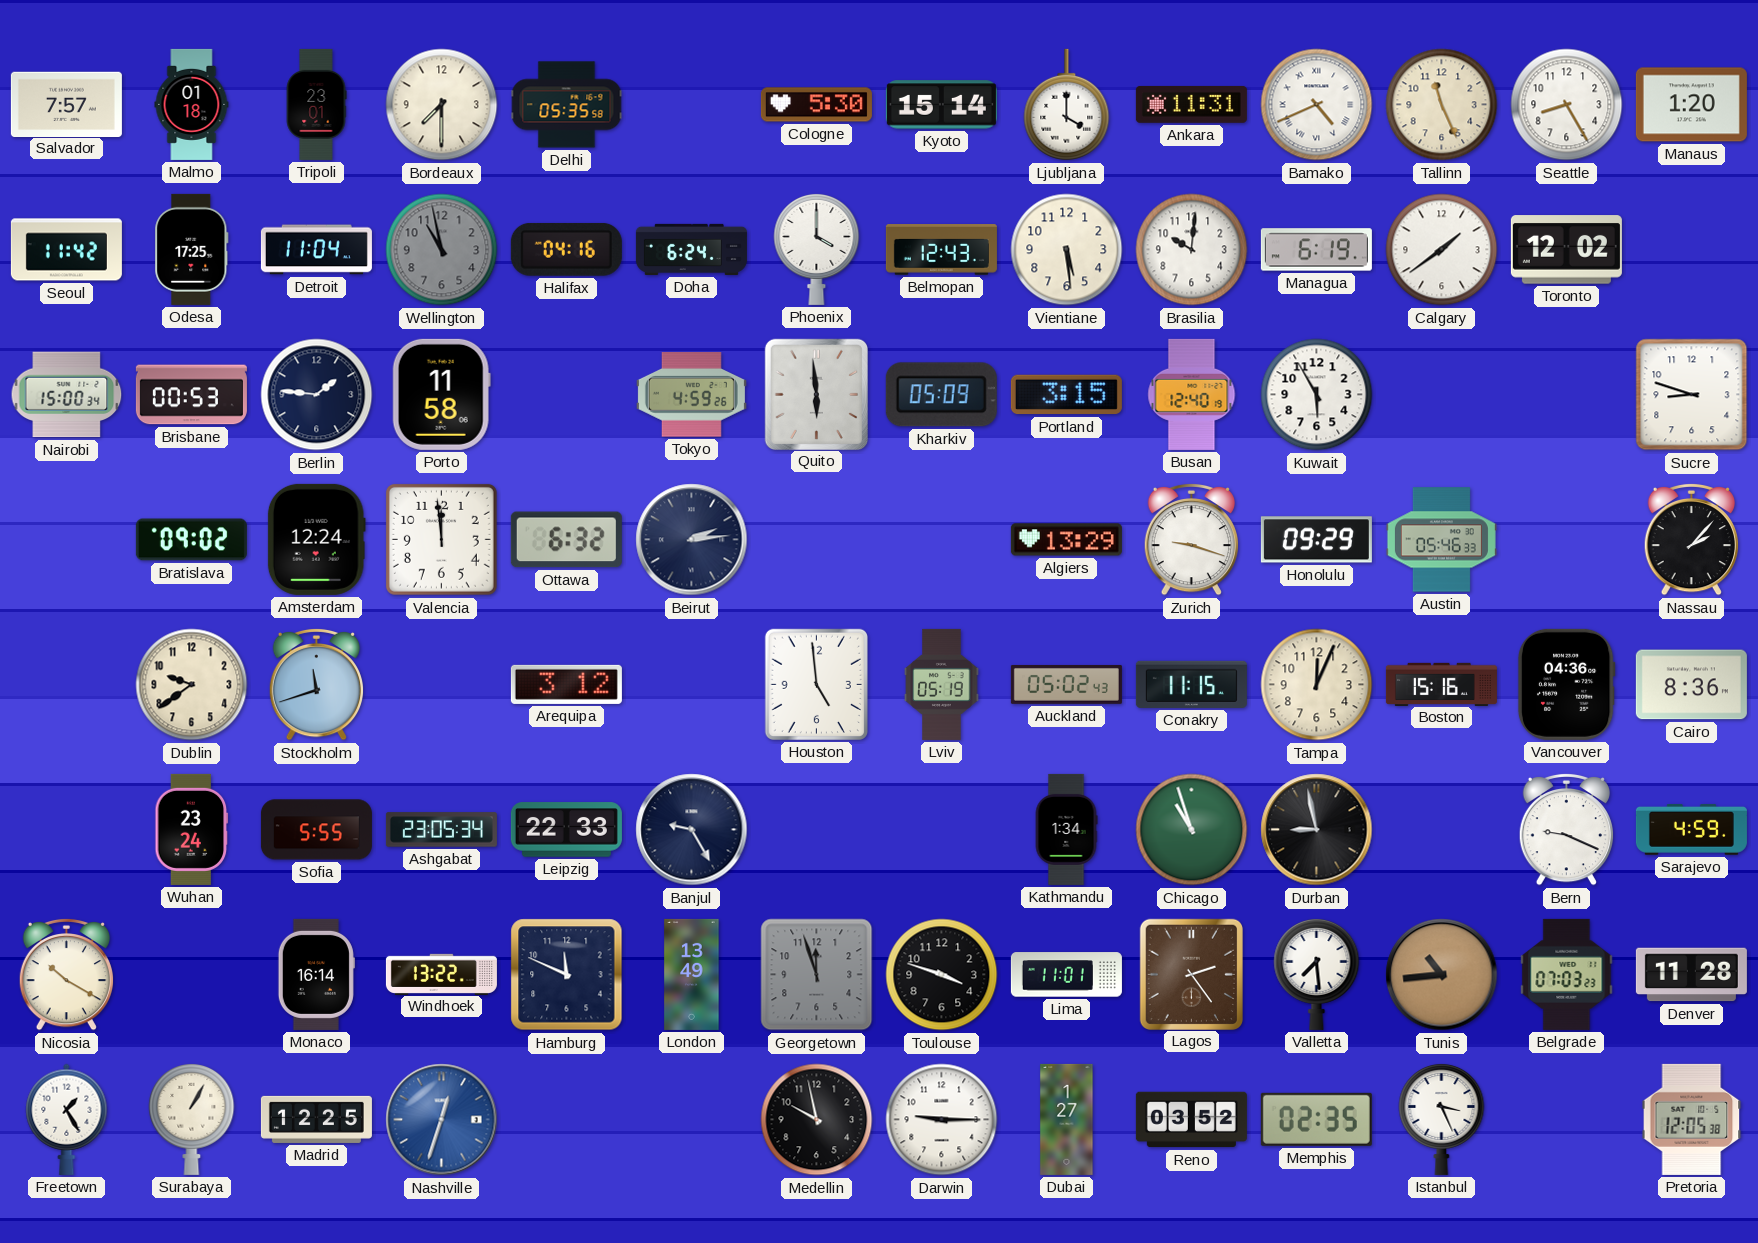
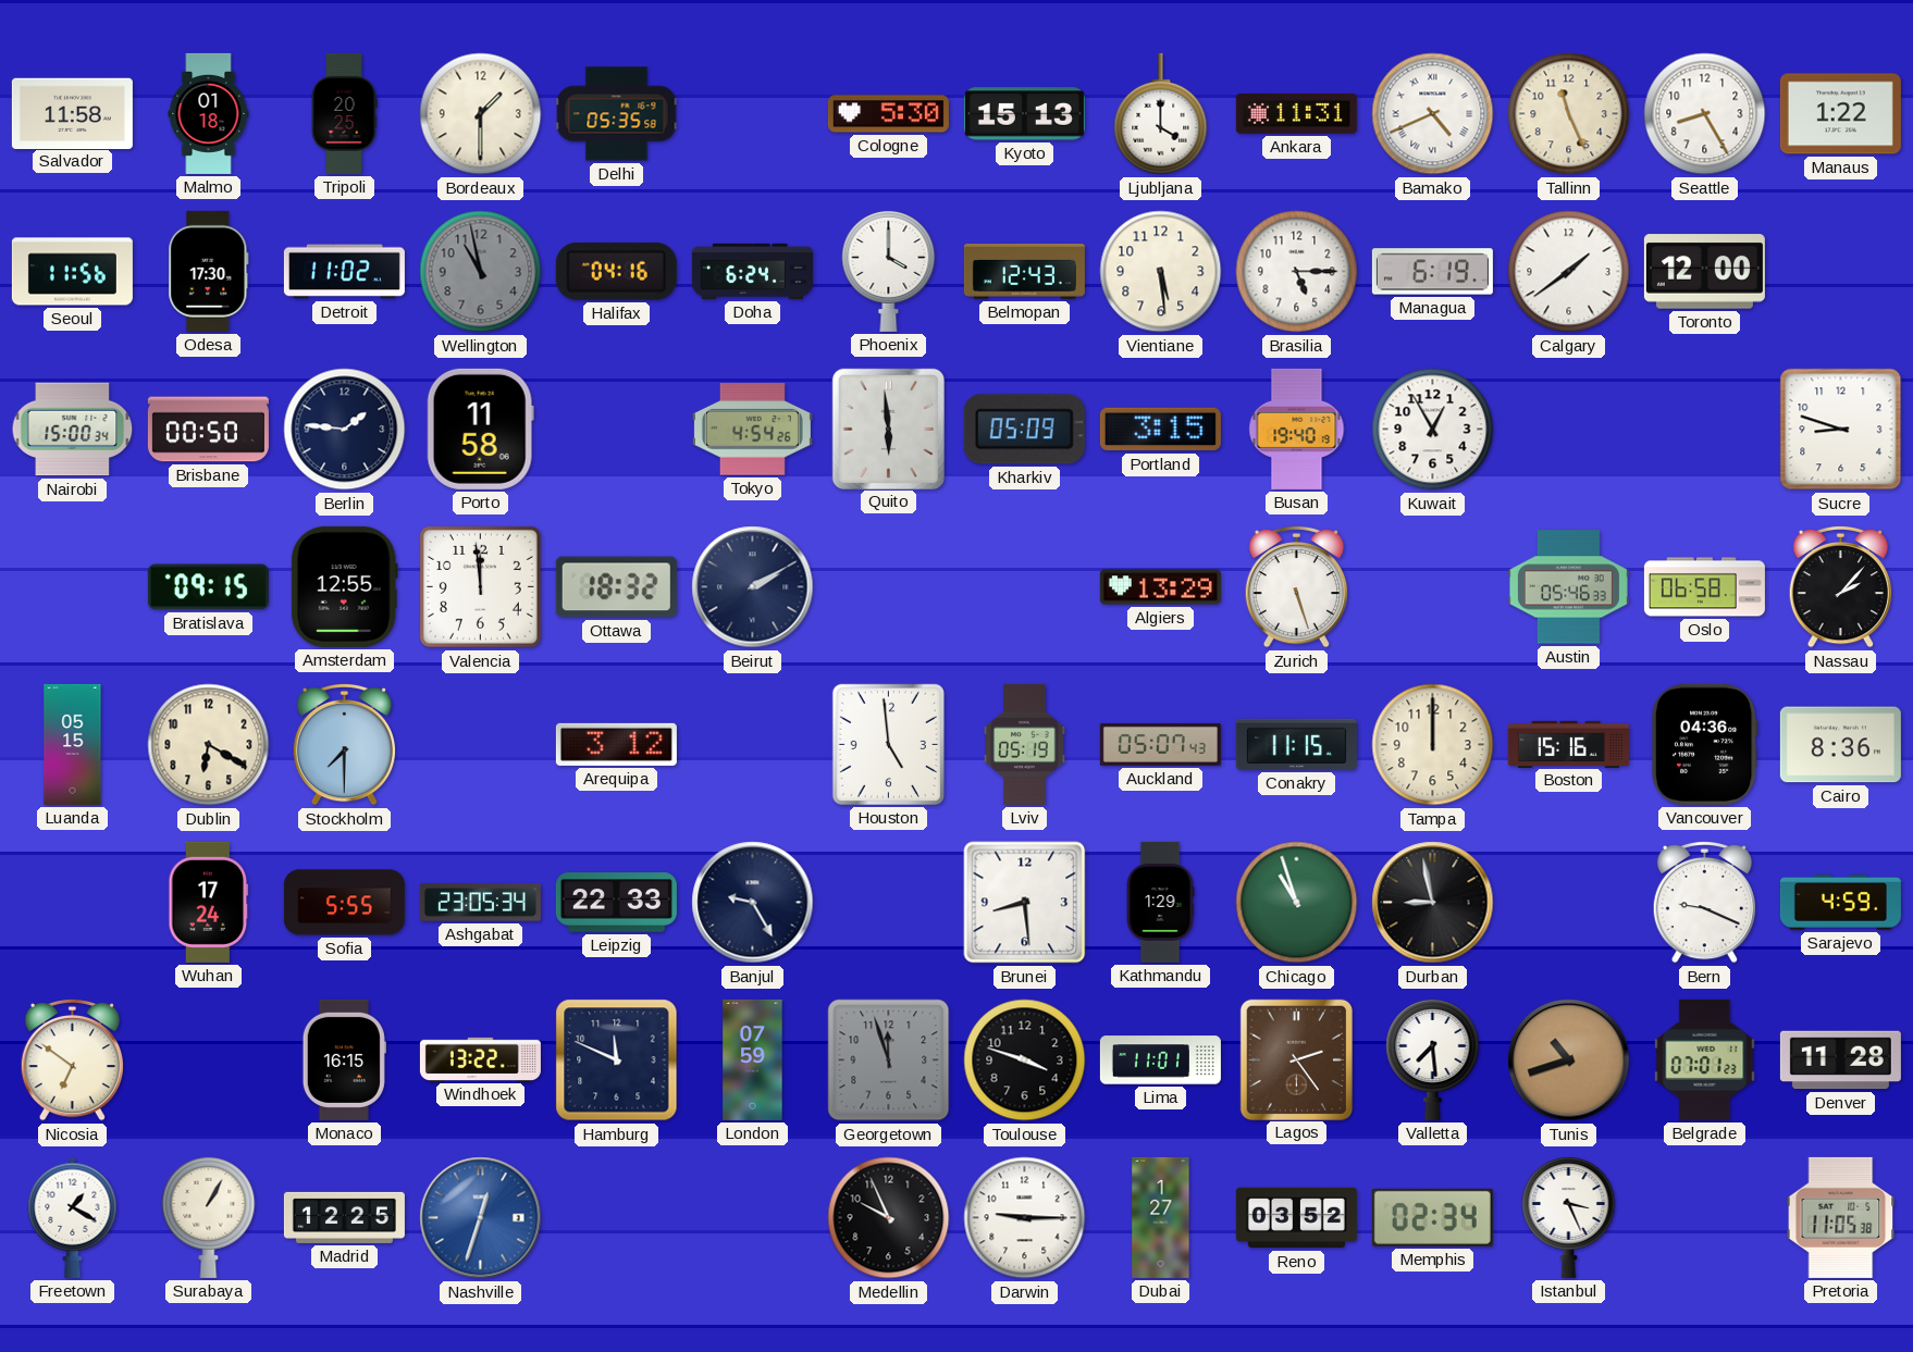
Salvador: 7:57 -> 11:58
Tripoli: 23:01 -> 20:25
Bordeaux: 7:30 -> 1:30
Kyoto: 15:14 -> 15:13
Manaus: 1:20 -> 1:22
Seoul: 11:42 -> 11:56
Odesa: 17:25 -> 17:30
Detroit: 11:04 -> 11:02
Brasilia: 10:01 -> 5:15
Toronto: 12:02 -> 12:00
Brisbane: 00:53 -> 00:50
Tokyo: 4:59 -> 4:54
Busan: 12:40 -> 19:40
Kuwait: 5:55 -> 12:55
Bratislava: 09:02 -> 09:15
Amsterdam: 12:24 -> 12:55
Ottawa: 6:32 -> 18:32
Beirut: 2:14 -> 2:10
Zurich: 9:18 -> 5:27
Honolulu: 09:29 -> none
Oslo: none -> 06:58
Luanda: none -> 05:15
Dublin: 9:39 -> 6:20
Stockholm: 11:42 -> 7:30
Auckland: 05:02 -> 05:07
Tampa: 12:04 -> 12:00
Wuhan: 23:24 -> 17:24
Brunei: none -> 8:29
Kathmandu: 1:34 -> 1:29
Nicosia: 10:20 -> 6:51
Monaco: 16:14 -> 16:15
London: 13:49 -> 07:59
Tunis: 10:44 -> 10:42
Belgrade: 07:03 -> 07:01
Freetown: 1:25 -> 1:20
Medellin: 9:58 -> 9:56
Memphis: 02:35 -> 02:34
Pretoria: 12:05 -> 11:05
